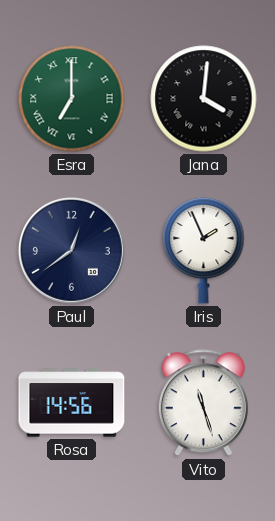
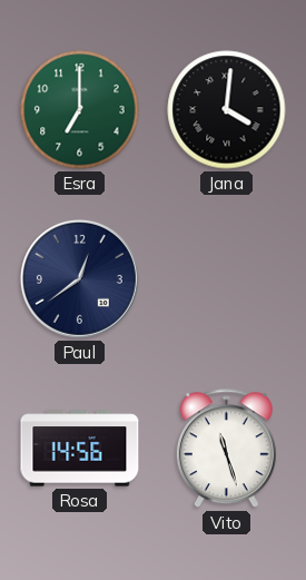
Esra numerals: Roman -> Arabic
Iris: 1:56 -> none
